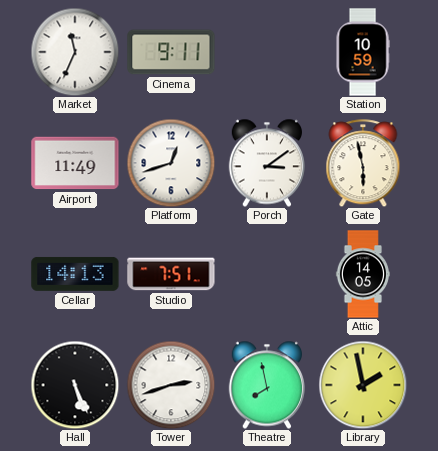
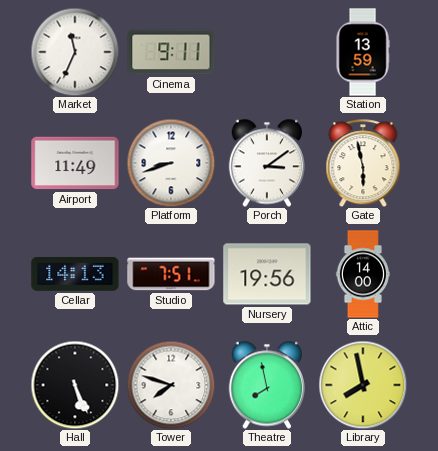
Station: 10:59 -> 13:59
Platform: 12:42 -> 8:42
Nursery: none -> 19:56
Attic: 14:05 -> 14:00
Tower: 2:42 -> 7:48
Library: 1:58 -> 7:58
